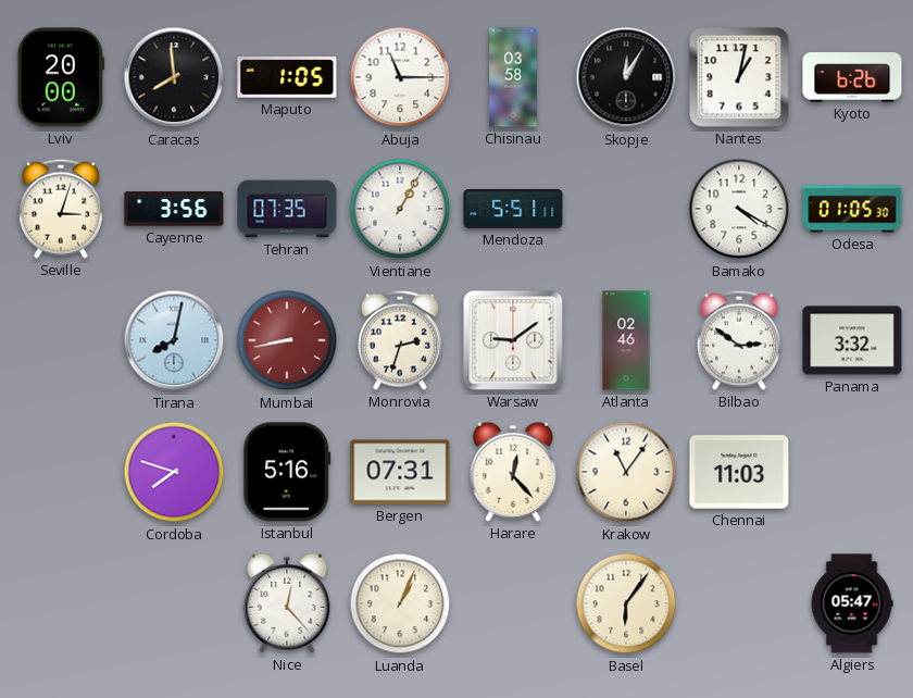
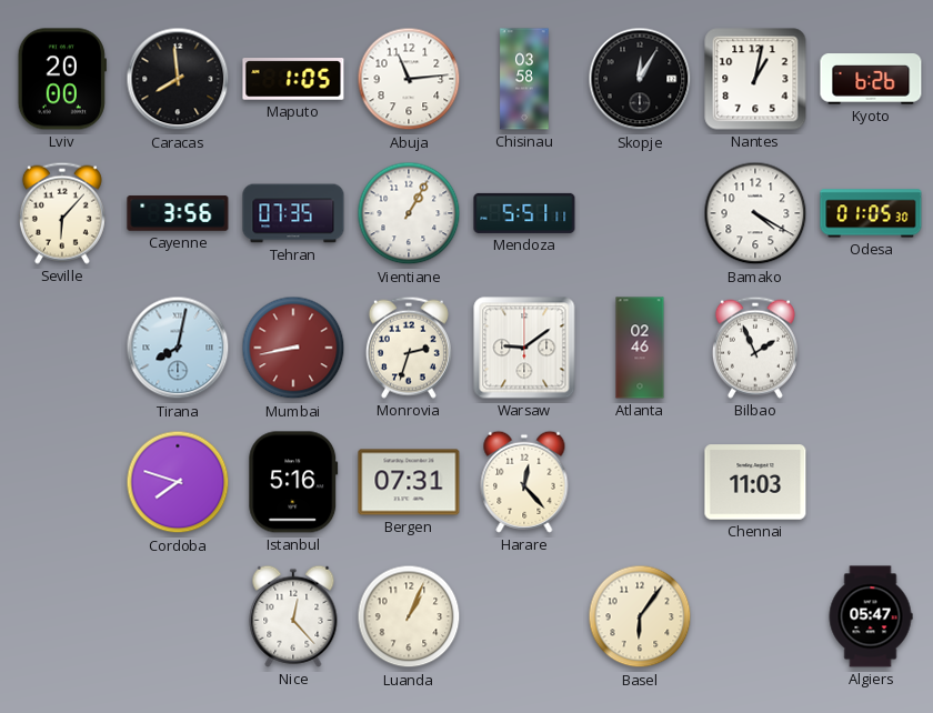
Abuja: 11:15 -> 11:14
Seville: 3:03 -> 6:07
Bilbao: 2:51 -> 1:56
Panama: 3:32 -> none
Krakow: 11:06 -> none
